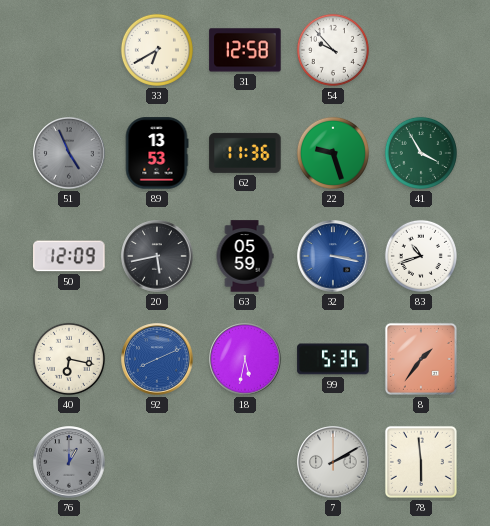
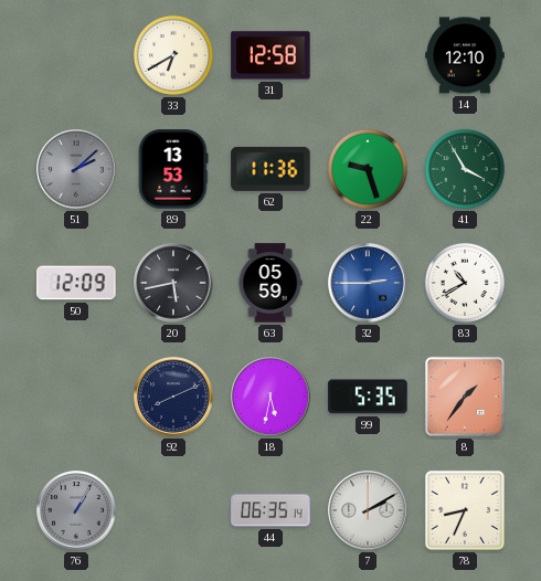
54: 9:53 -> none
14: none -> 12:10
51: 4:56 -> 2:08
32: 3:17 -> 2:45
83: 10:42 -> 10:40
40: 6:17 -> none
92 dial: blue -> navy
76: 1:00 -> 1:05
44: none -> 06:35
78: 5:59 -> 8:34
